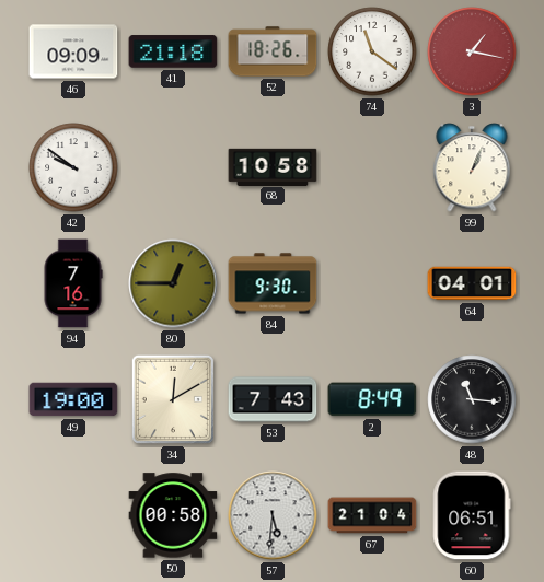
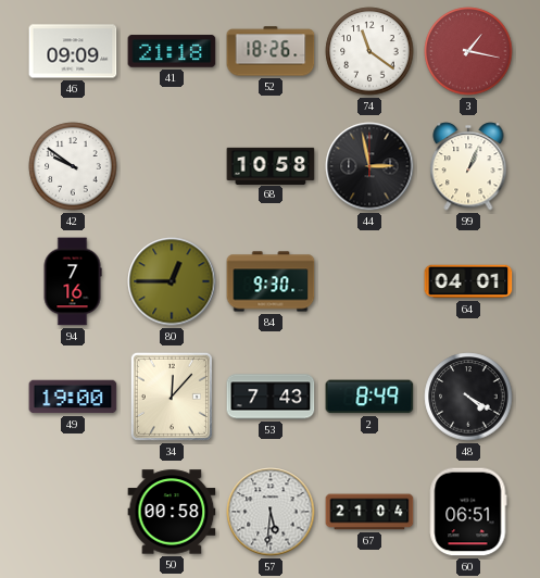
44: none -> 2:58
34: 12:10 -> 12:07
48: 11:16 -> 4:20
